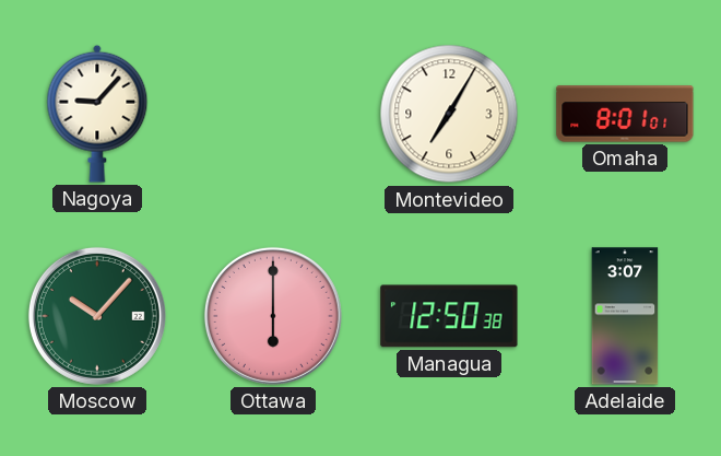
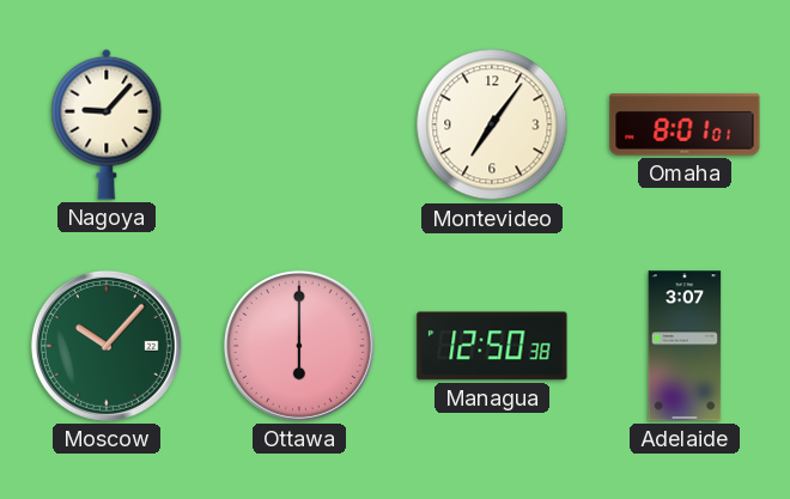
Montevideo: 7:05 -> 7:06
